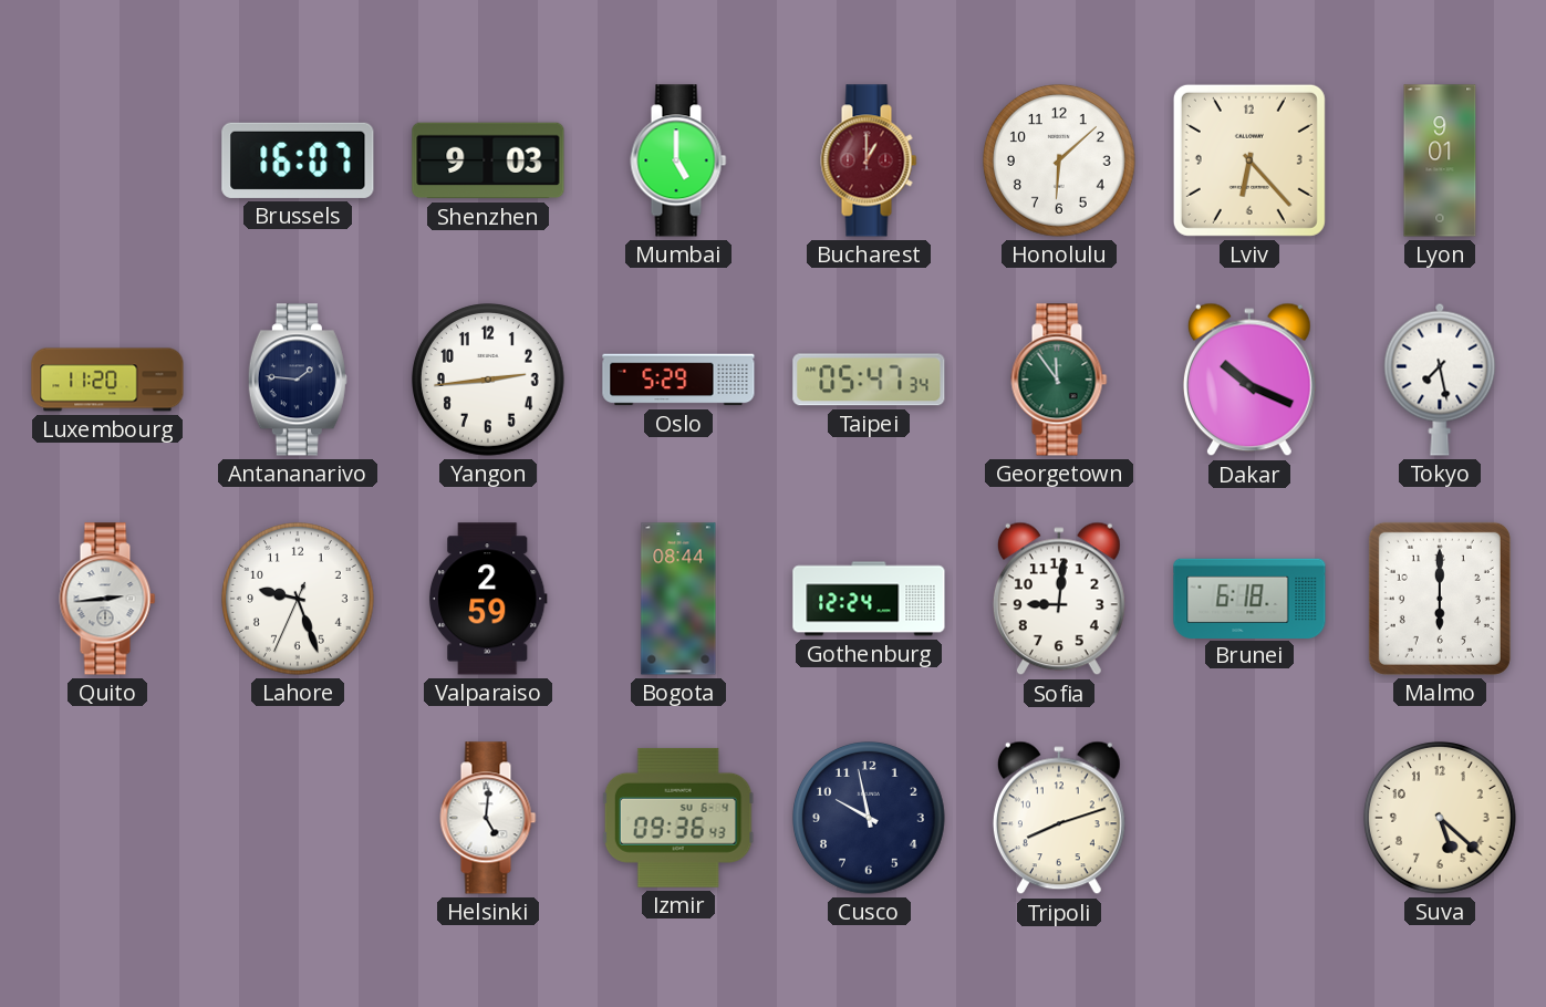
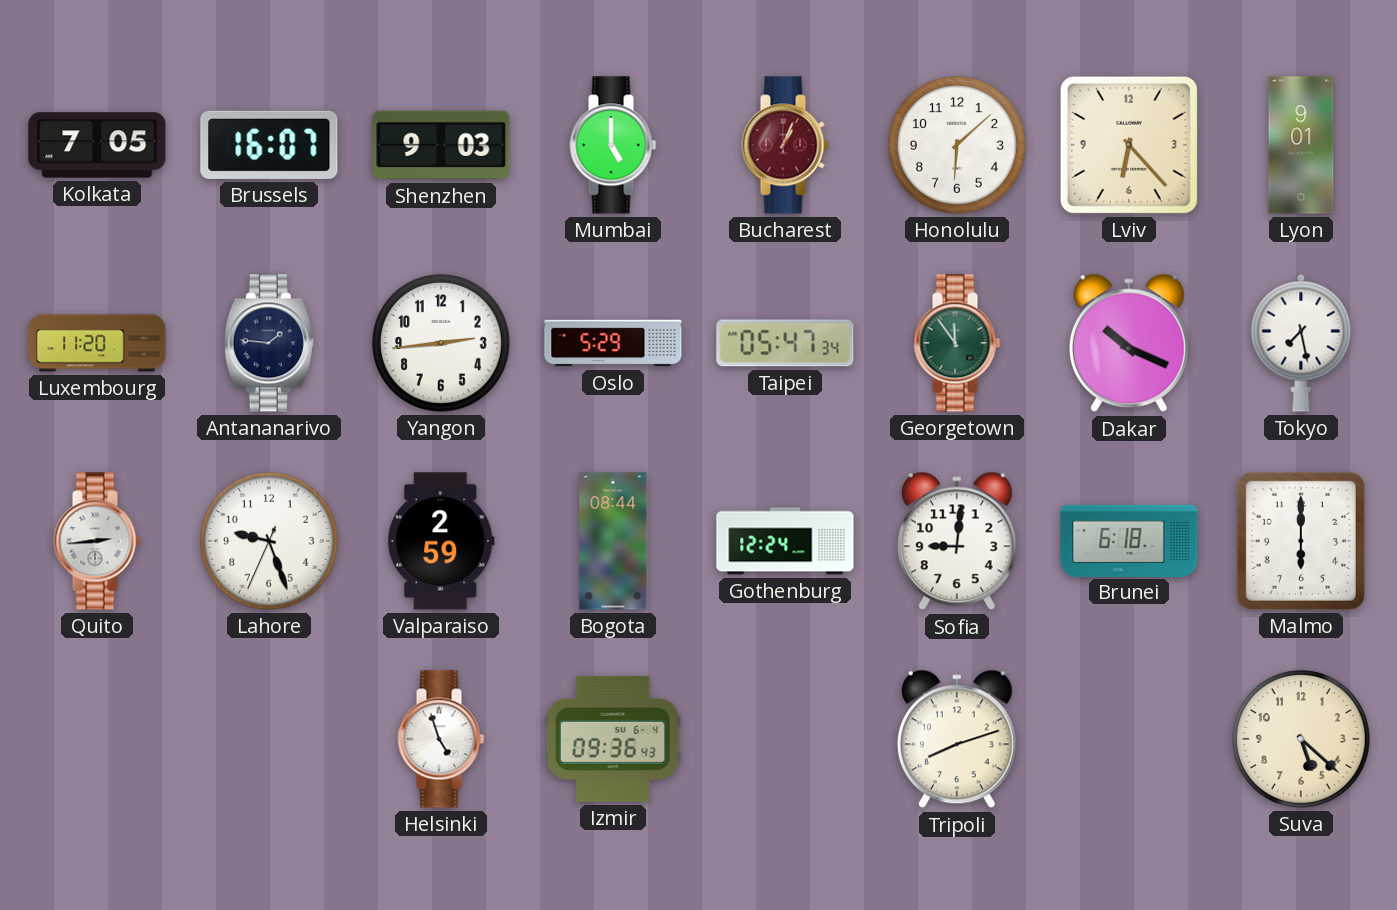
Kolkata: none -> 7:05
Bucharest: 1:00 -> 1:04
Helsinki: 5:01 -> 4:57
Cusco: 9:58 -> none
